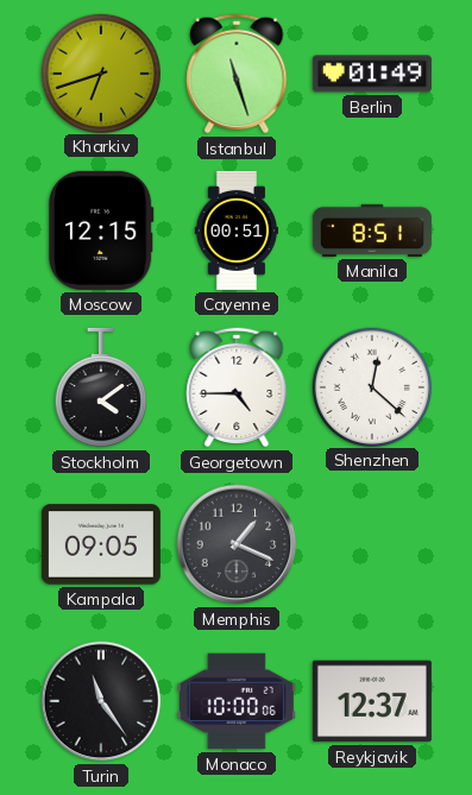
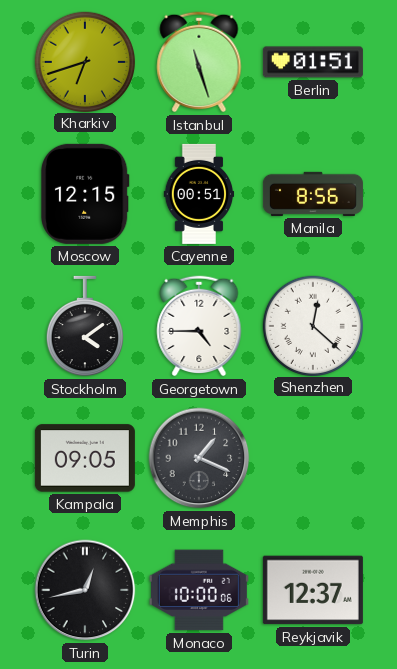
Berlin: 01:49 -> 01:51
Manila: 8:51 -> 8:56
Turin: 11:24 -> 12:43
